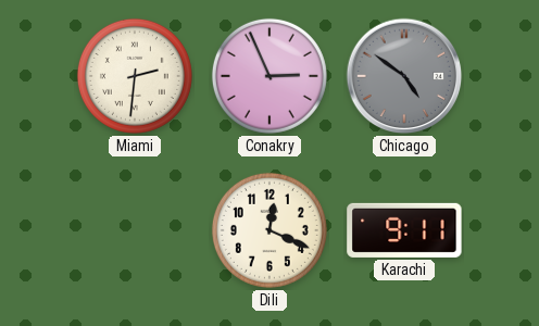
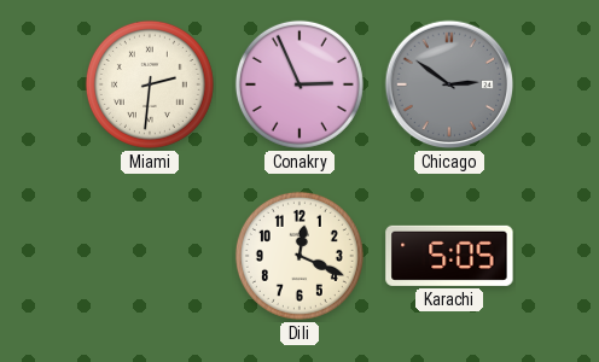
Chicago: 4:51 -> 2:51
Karachi: 9:11 -> 5:05
